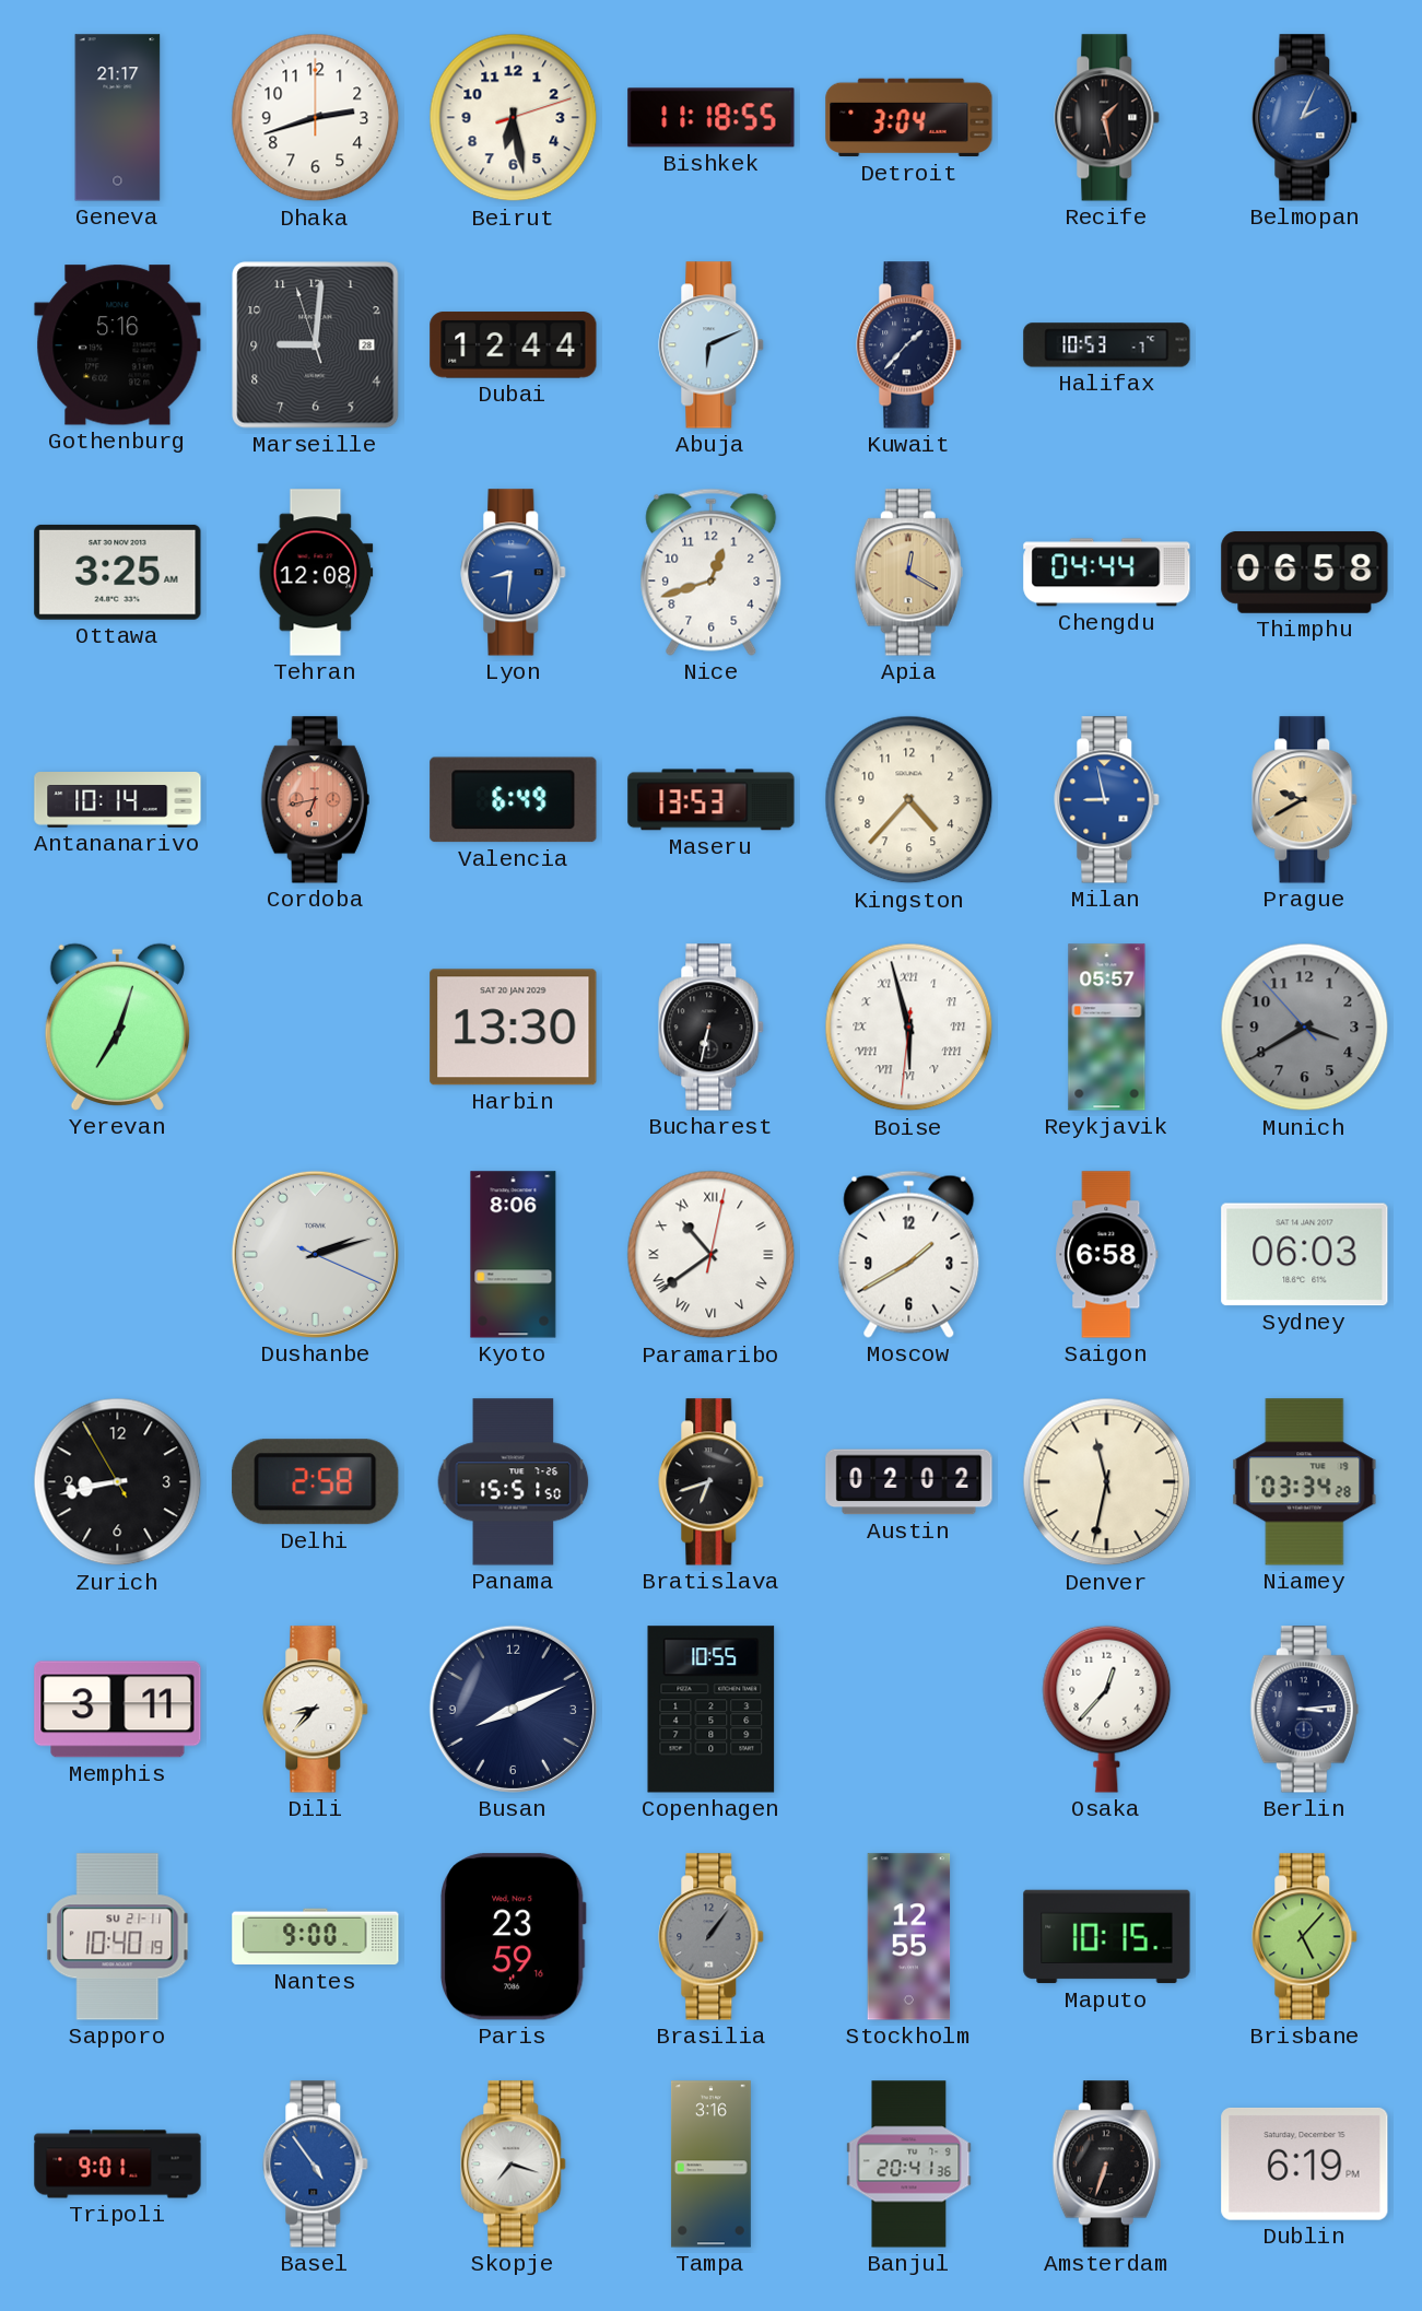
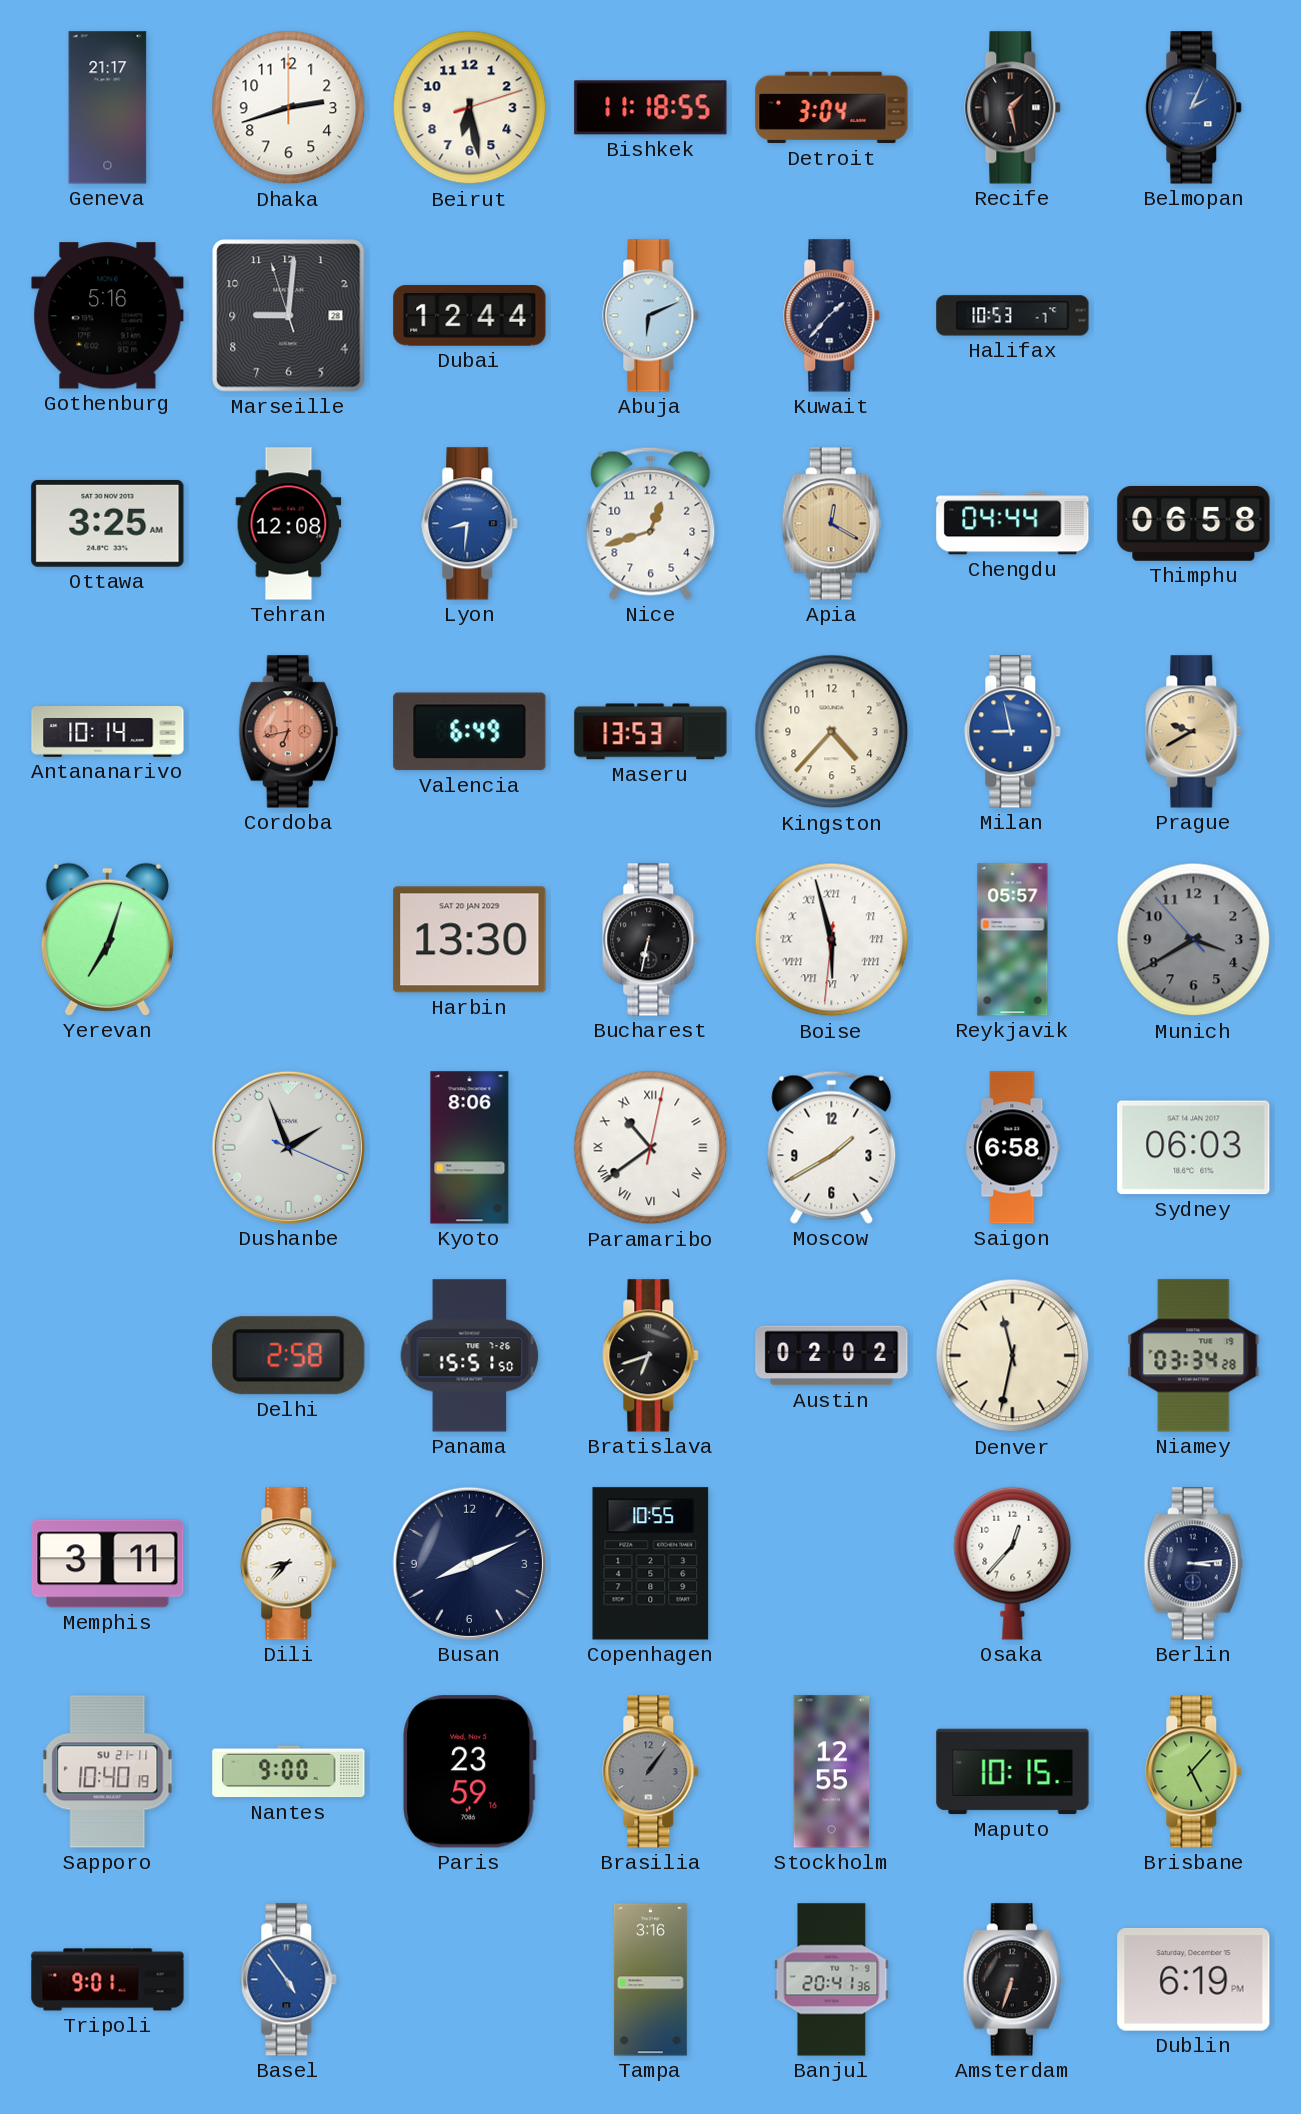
Dushanbe: 2:12 -> 1:56
Zurich: 8:42 -> none
Skopje: 7:18 -> none
